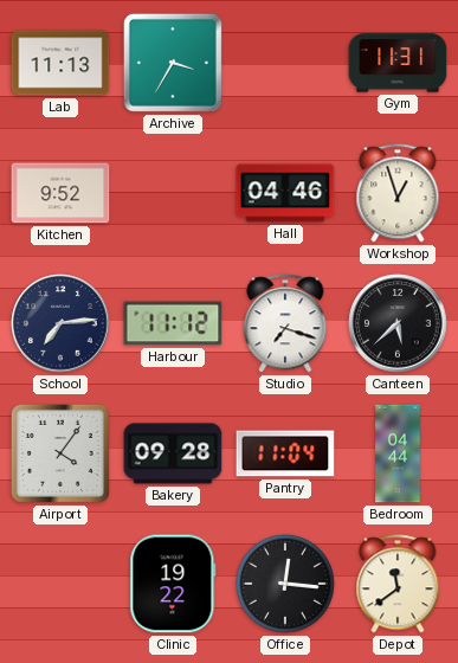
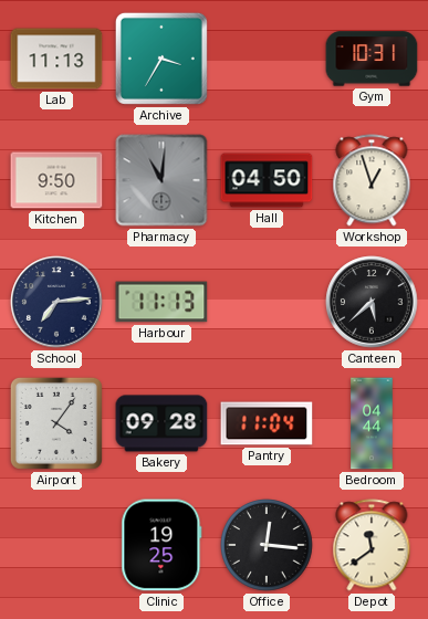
Gym: 11:31 -> 10:31
Kitchen: 9:52 -> 9:50
Pharmacy: none -> 11:01
Hall: 04:46 -> 04:50
Harbour: 11:12 -> 11:13
Studio: 7:18 -> none
Clinic: 19:22 -> 19:25
